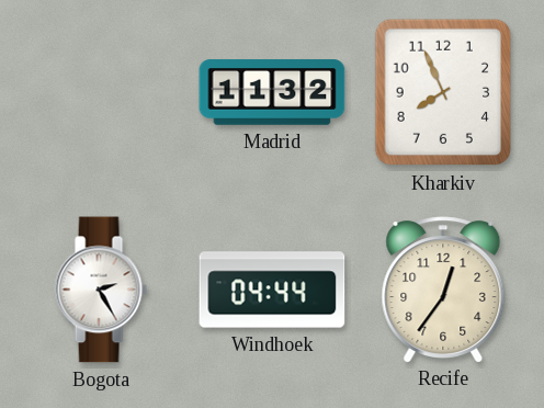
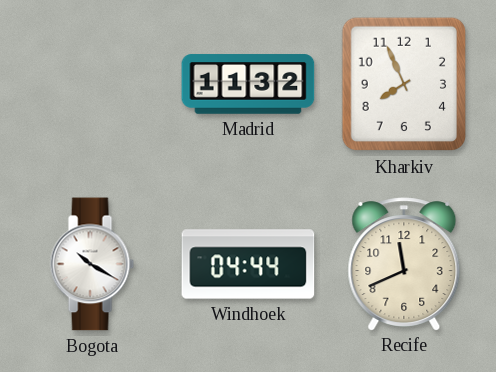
Bogota: 2:25 -> 10:20
Recife: 12:36 -> 11:41
